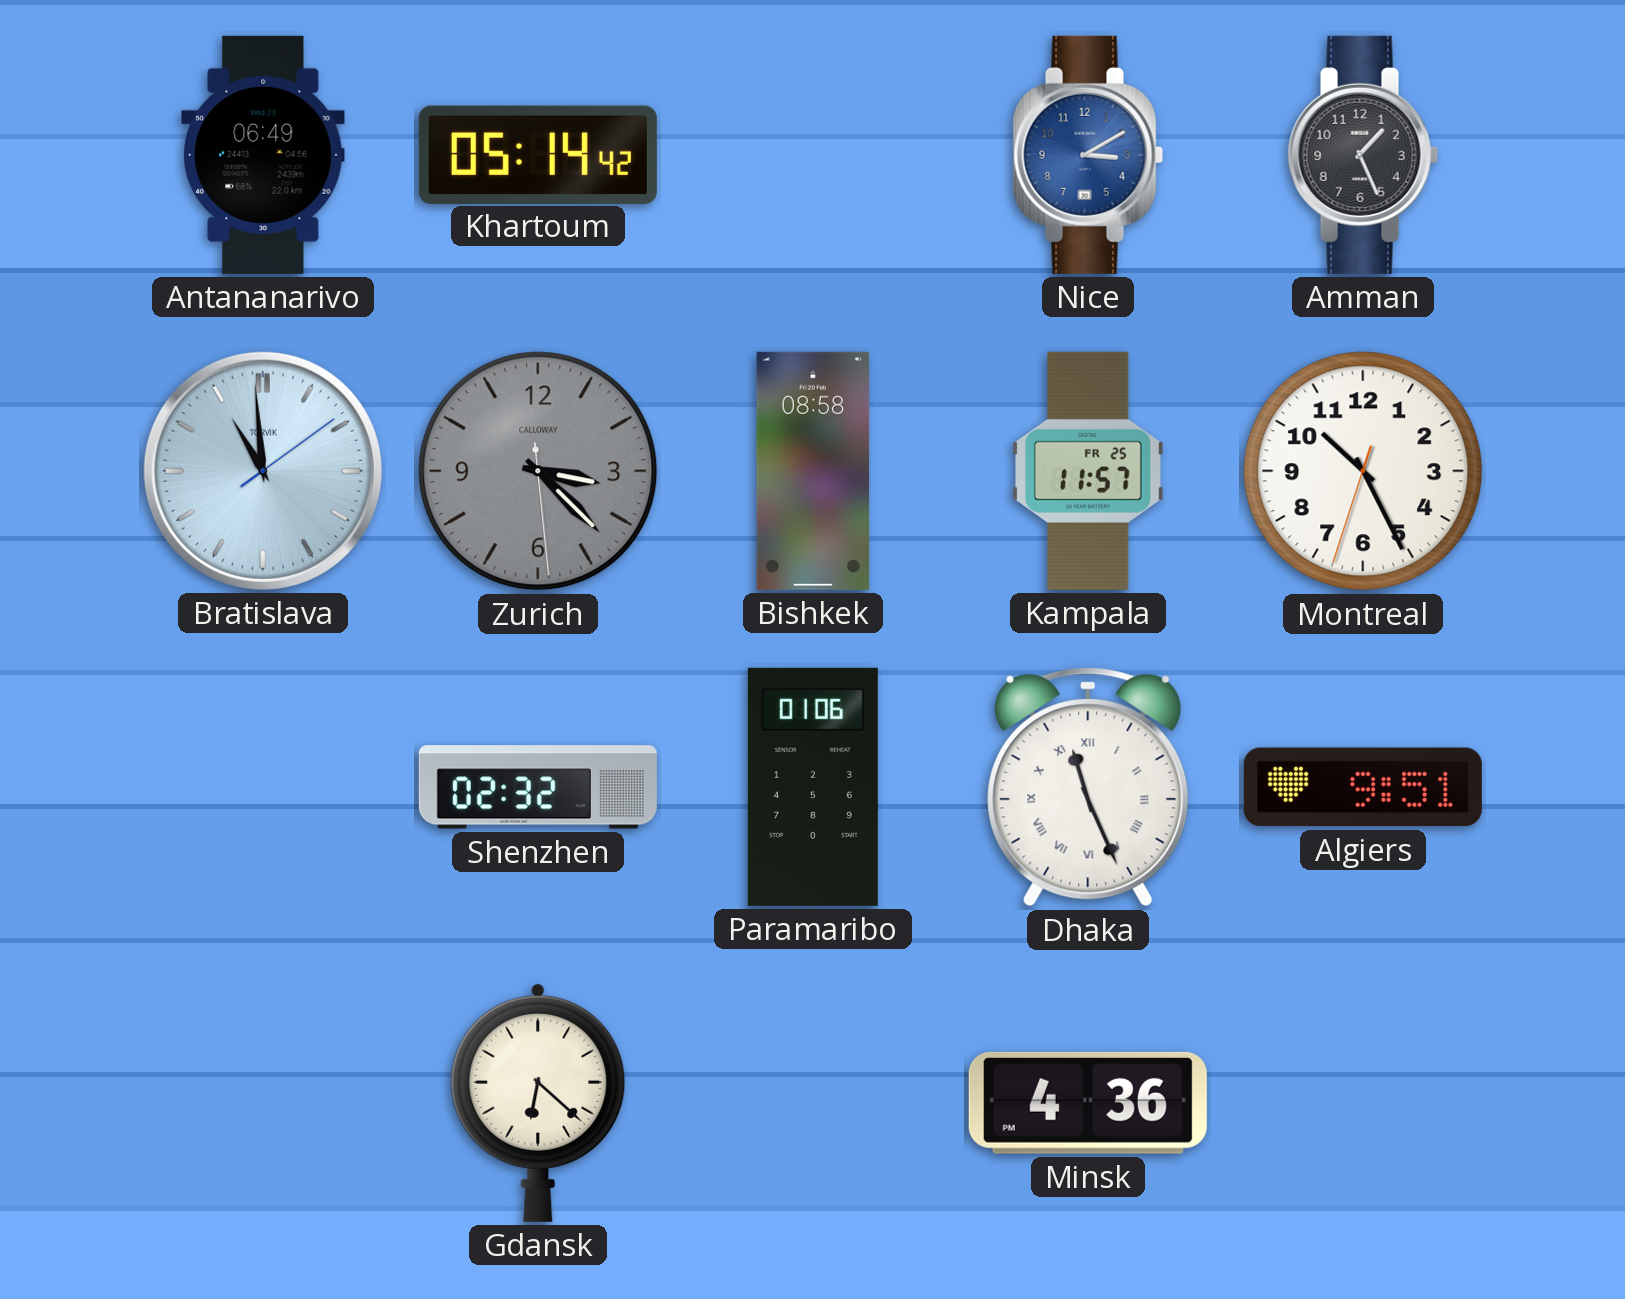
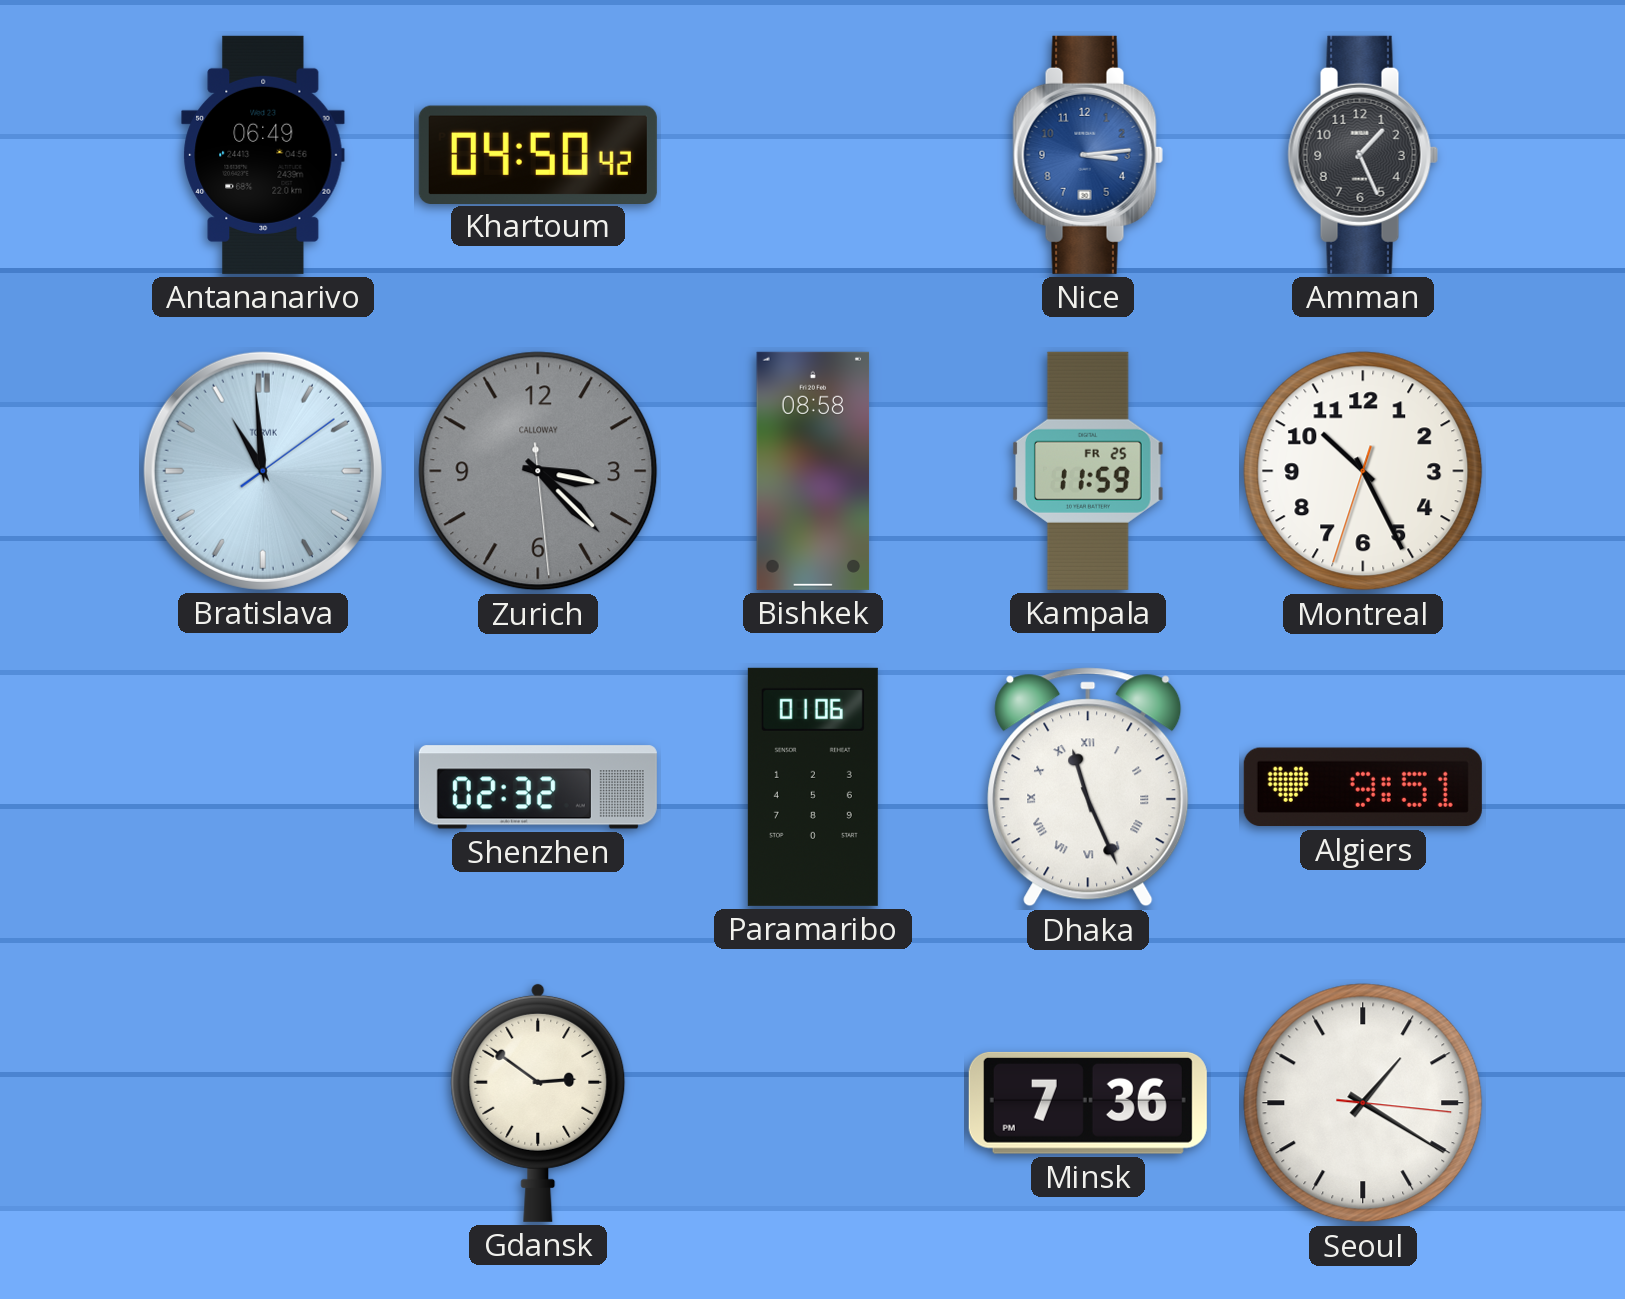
Khartoum: 05:14 -> 04:50
Nice: 3:10 -> 3:14
Kampala: 11:57 -> 11:59
Gdansk: 6:22 -> 2:51
Minsk: 4:36 -> 7:36
Seoul: none -> 1:20
